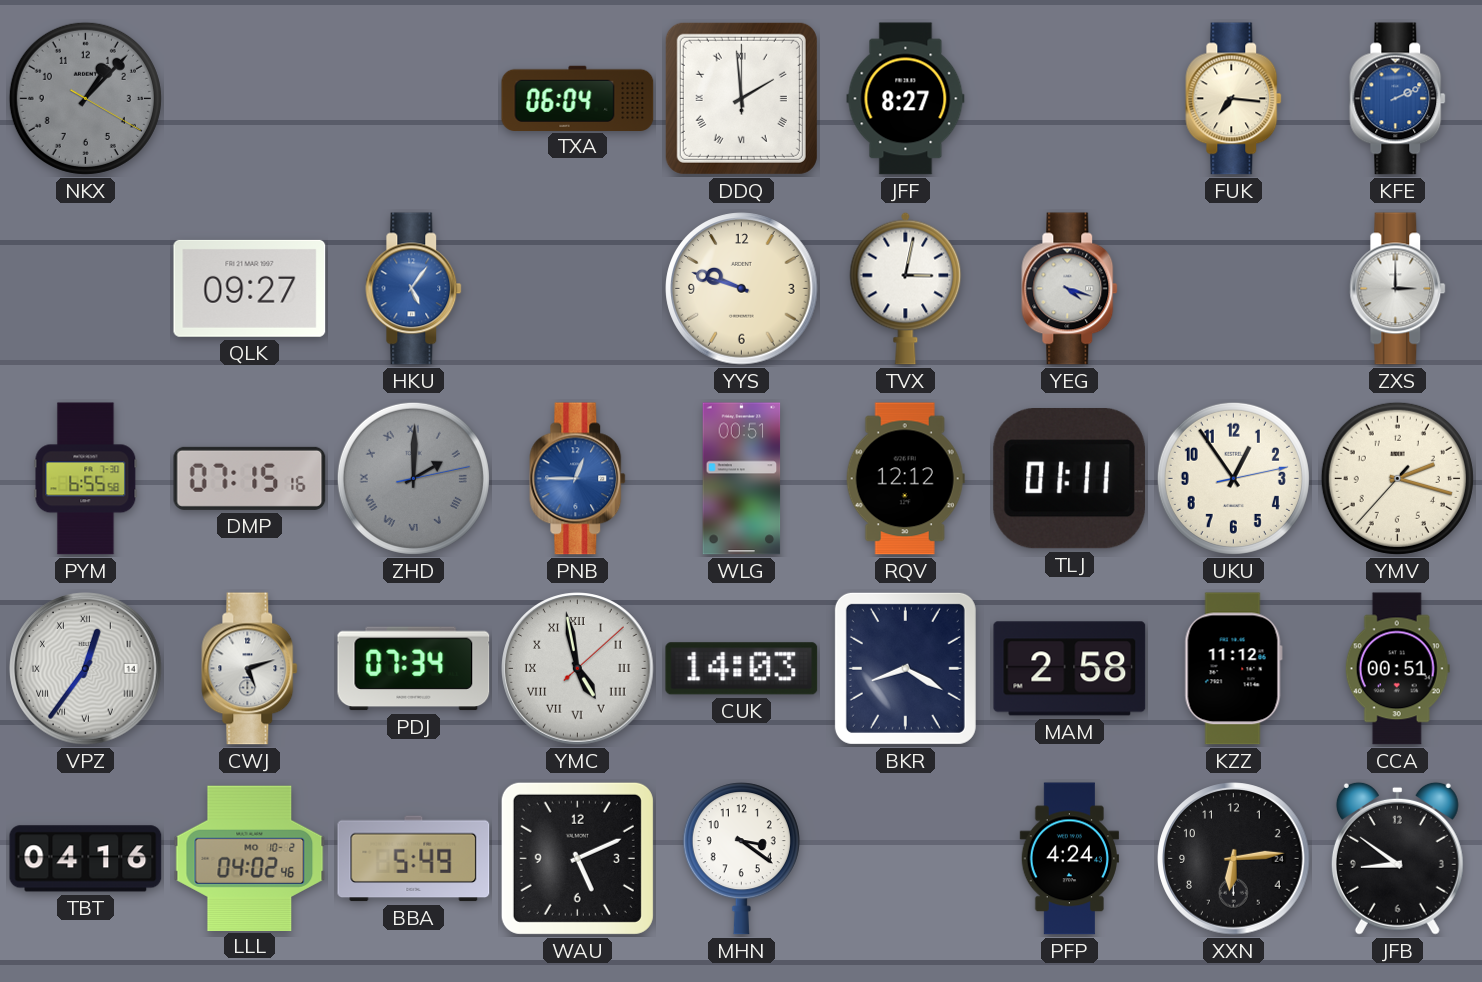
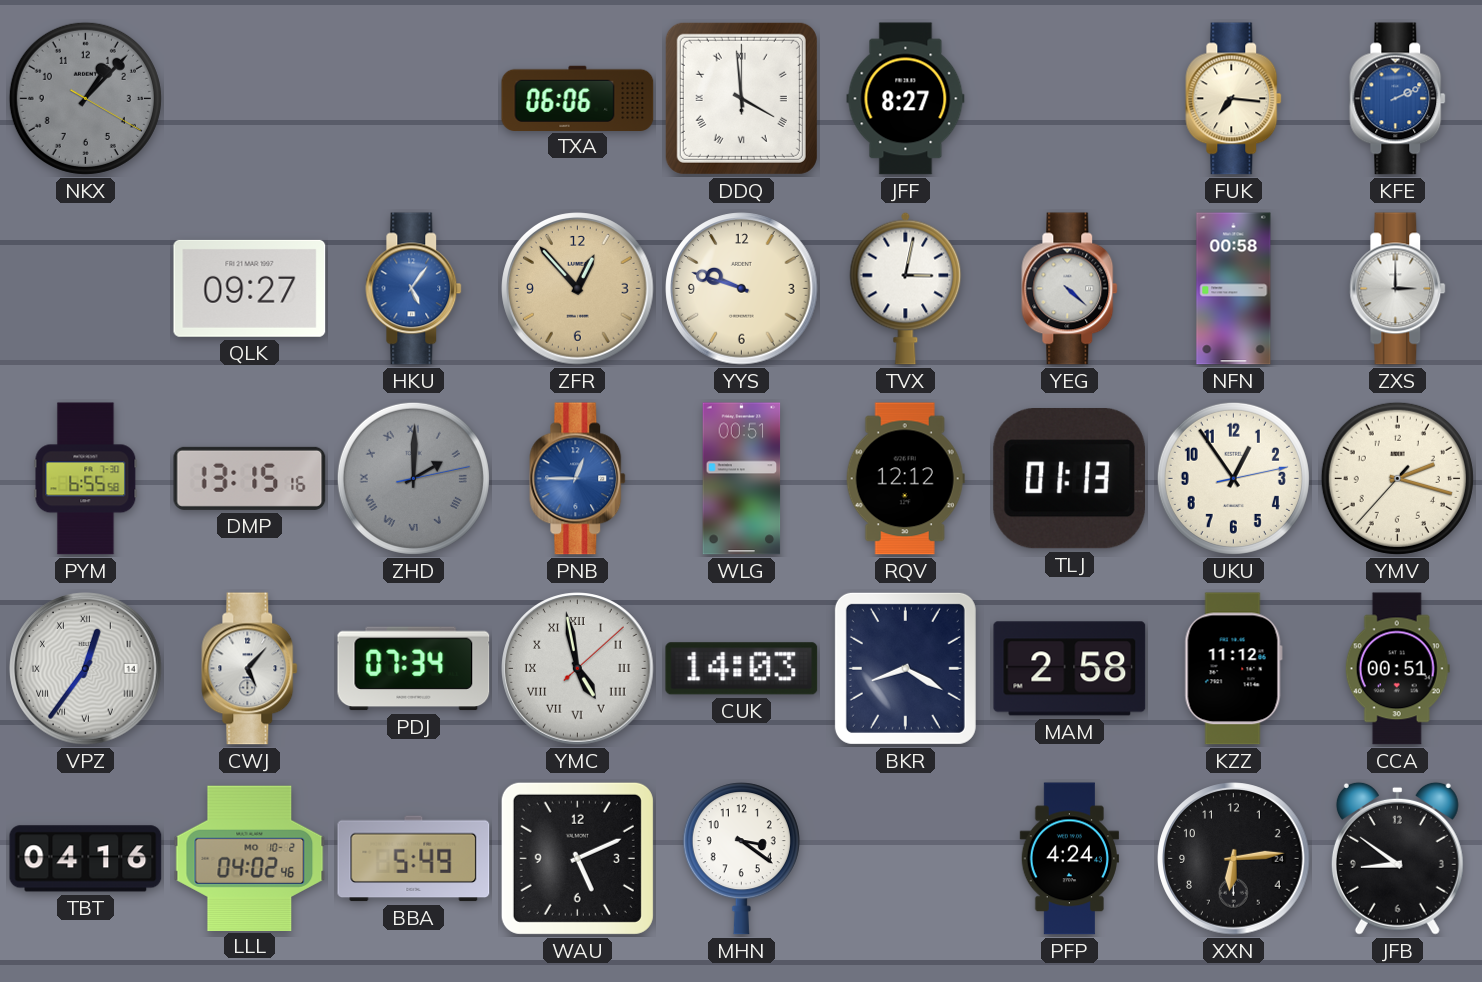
TXA: 06:04 -> 06:06
DDQ: 1:59 -> 3:59
ZFR: none -> 12:53
YEG: 4:18 -> 4:22
NFN: none -> 00:58
DMP: 07:15 -> 13:15
TLJ: 01:11 -> 01:13
CWJ: 5:12 -> 5:07
